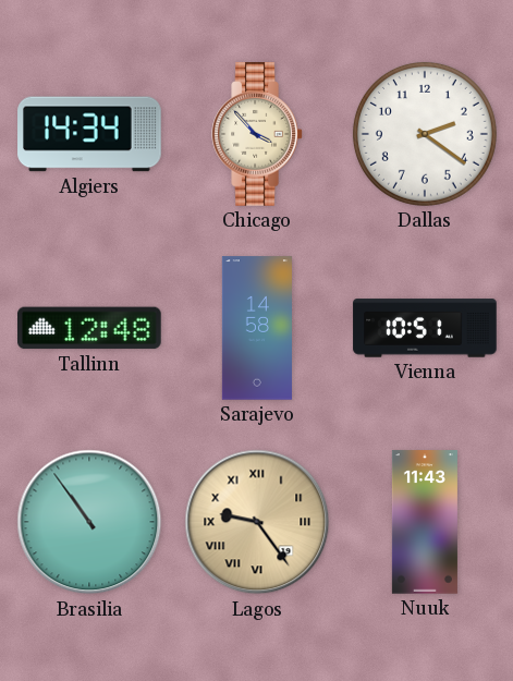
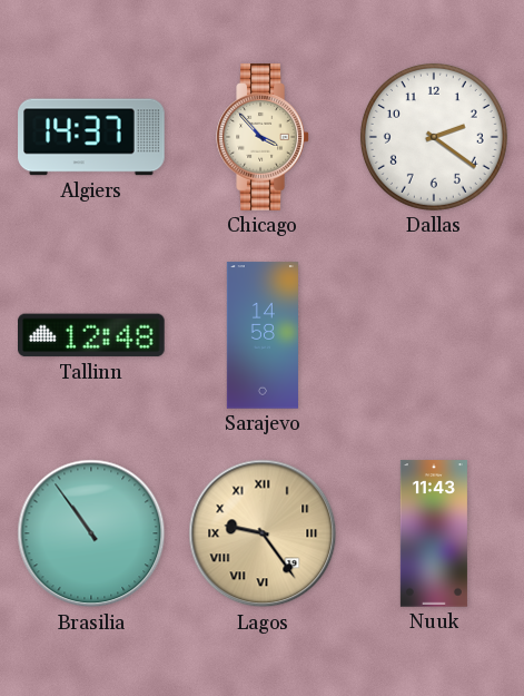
Algiers: 14:34 -> 14:37
Vienna: 10:51 -> none
